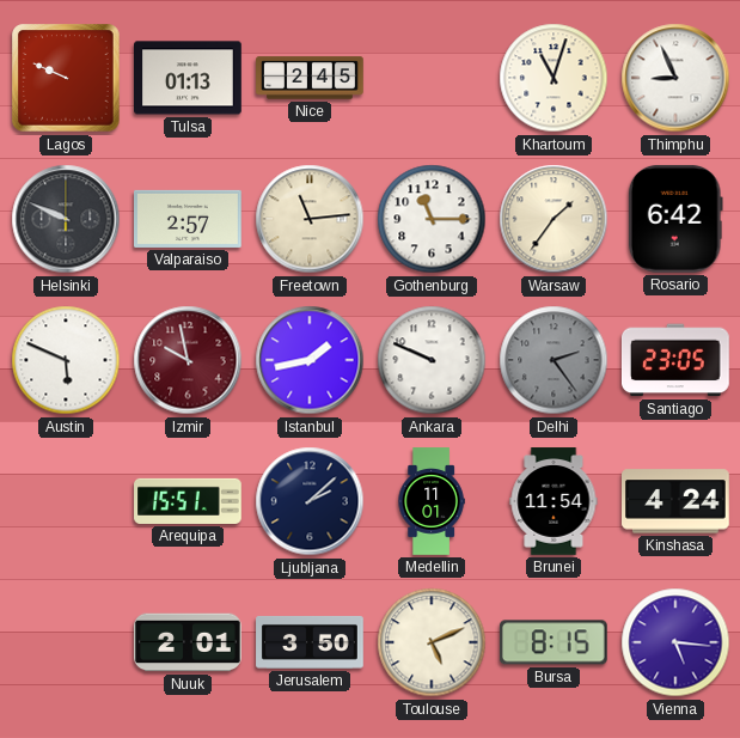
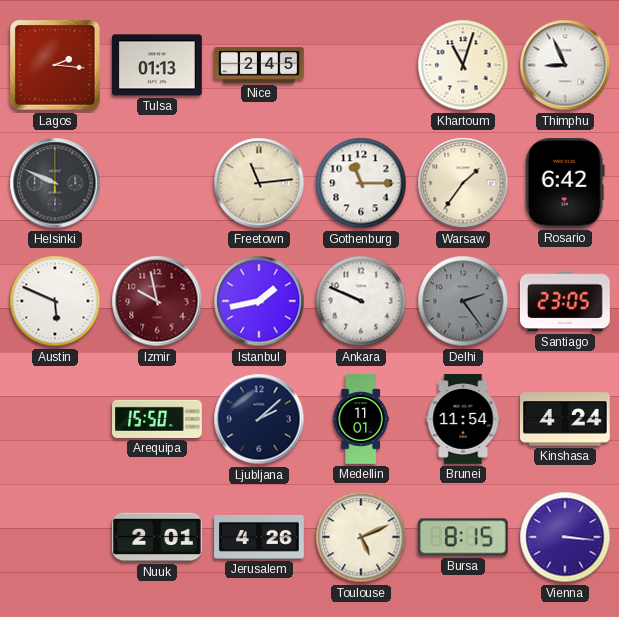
Lagos: 9:49 -> 2:16
Valparaiso: 2:57 -> none
Arequipa: 15:51 -> 15:50
Jerusalem: 3:50 -> 4:26
Vienna: 5:16 -> 3:16
